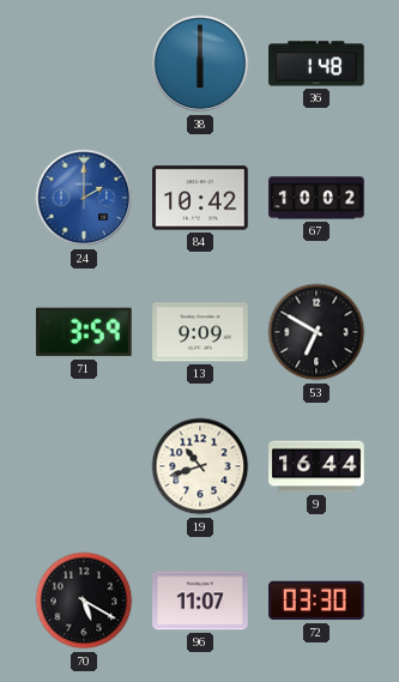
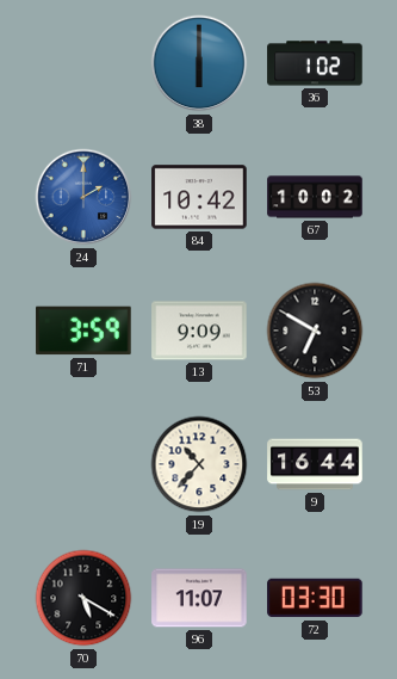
36: 1:48 -> 1:02
19: 10:42 -> 10:37
